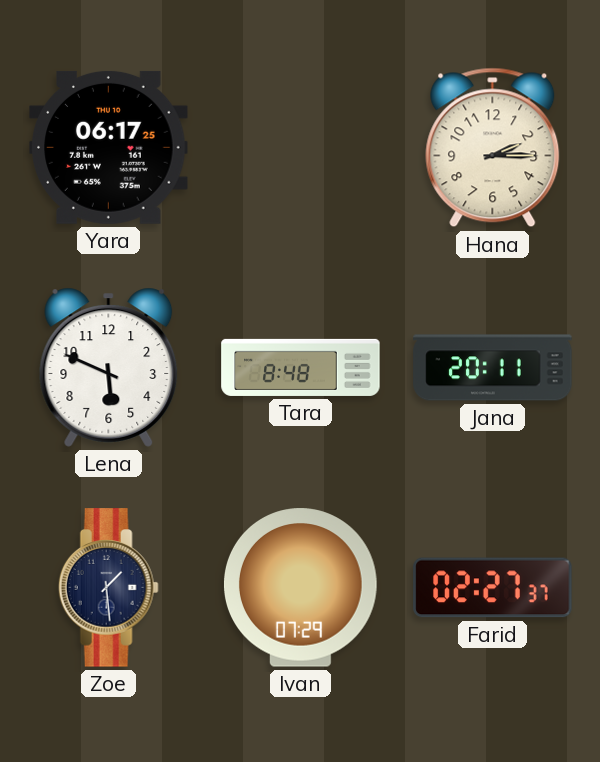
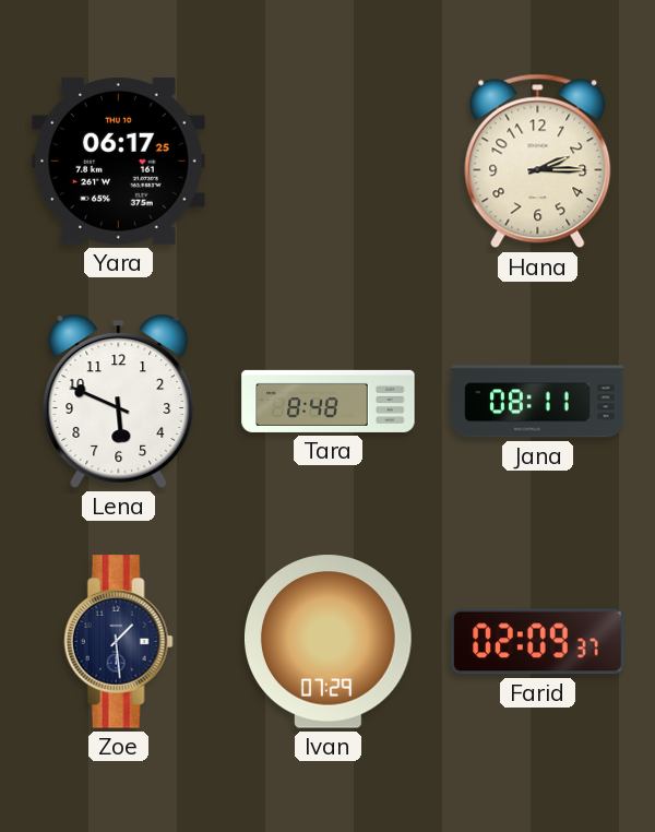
Jana: 20:11 -> 08:11
Farid: 02:27 -> 02:09
